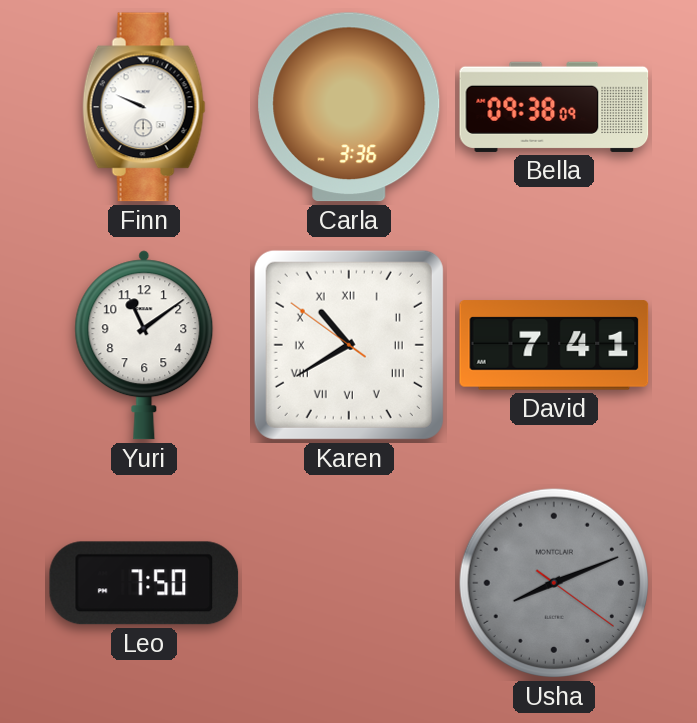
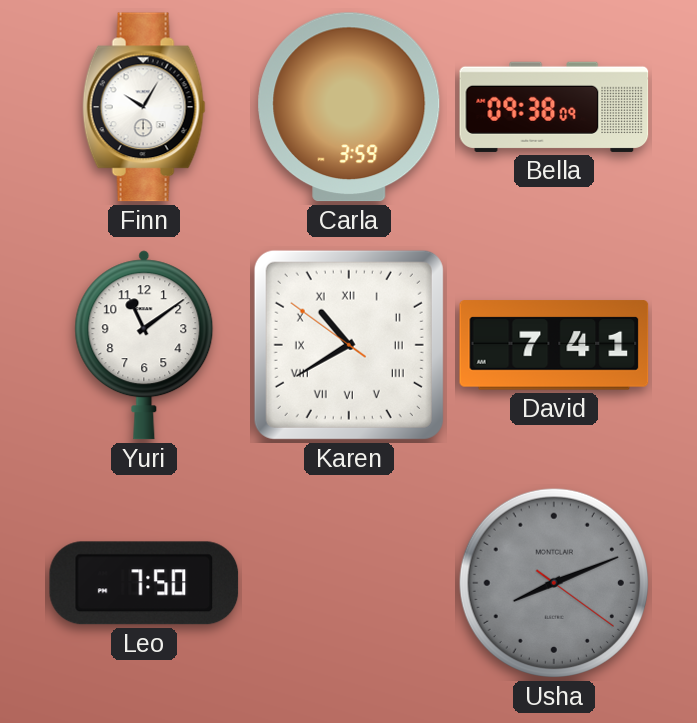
Finn: 9:49 -> 10:05
Carla: 3:36 -> 3:59
